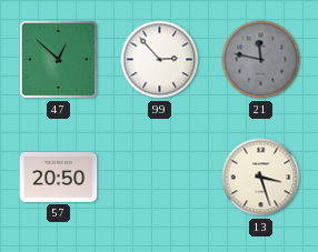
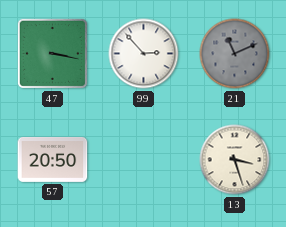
47: 12:52 -> 3:17
21: 11:47 -> 11:11
